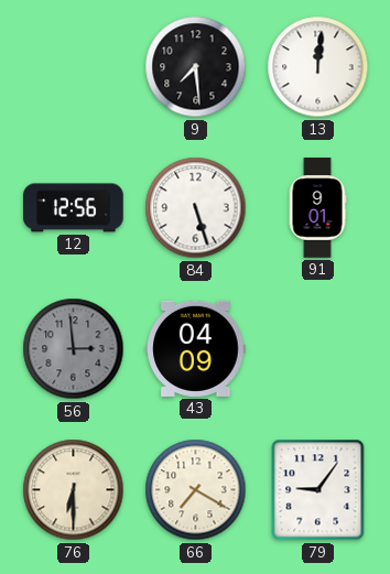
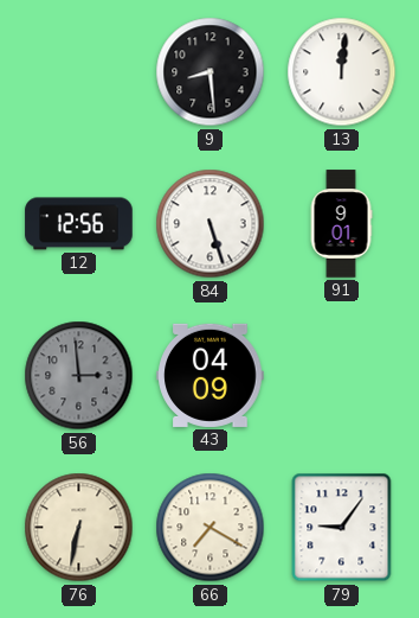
9: 7:29 -> 8:29
76: 6:30 -> 6:32
